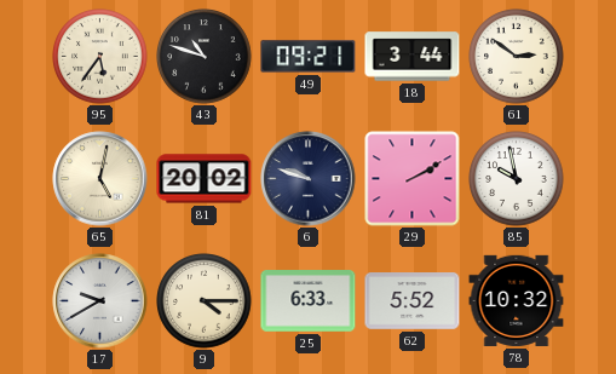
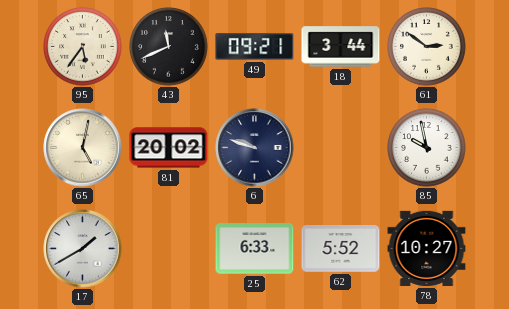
43: 10:48 -> 11:41
29: 2:10 -> none
17: 9:40 -> 1:40
9: 4:15 -> none
78: 10:32 -> 10:27
